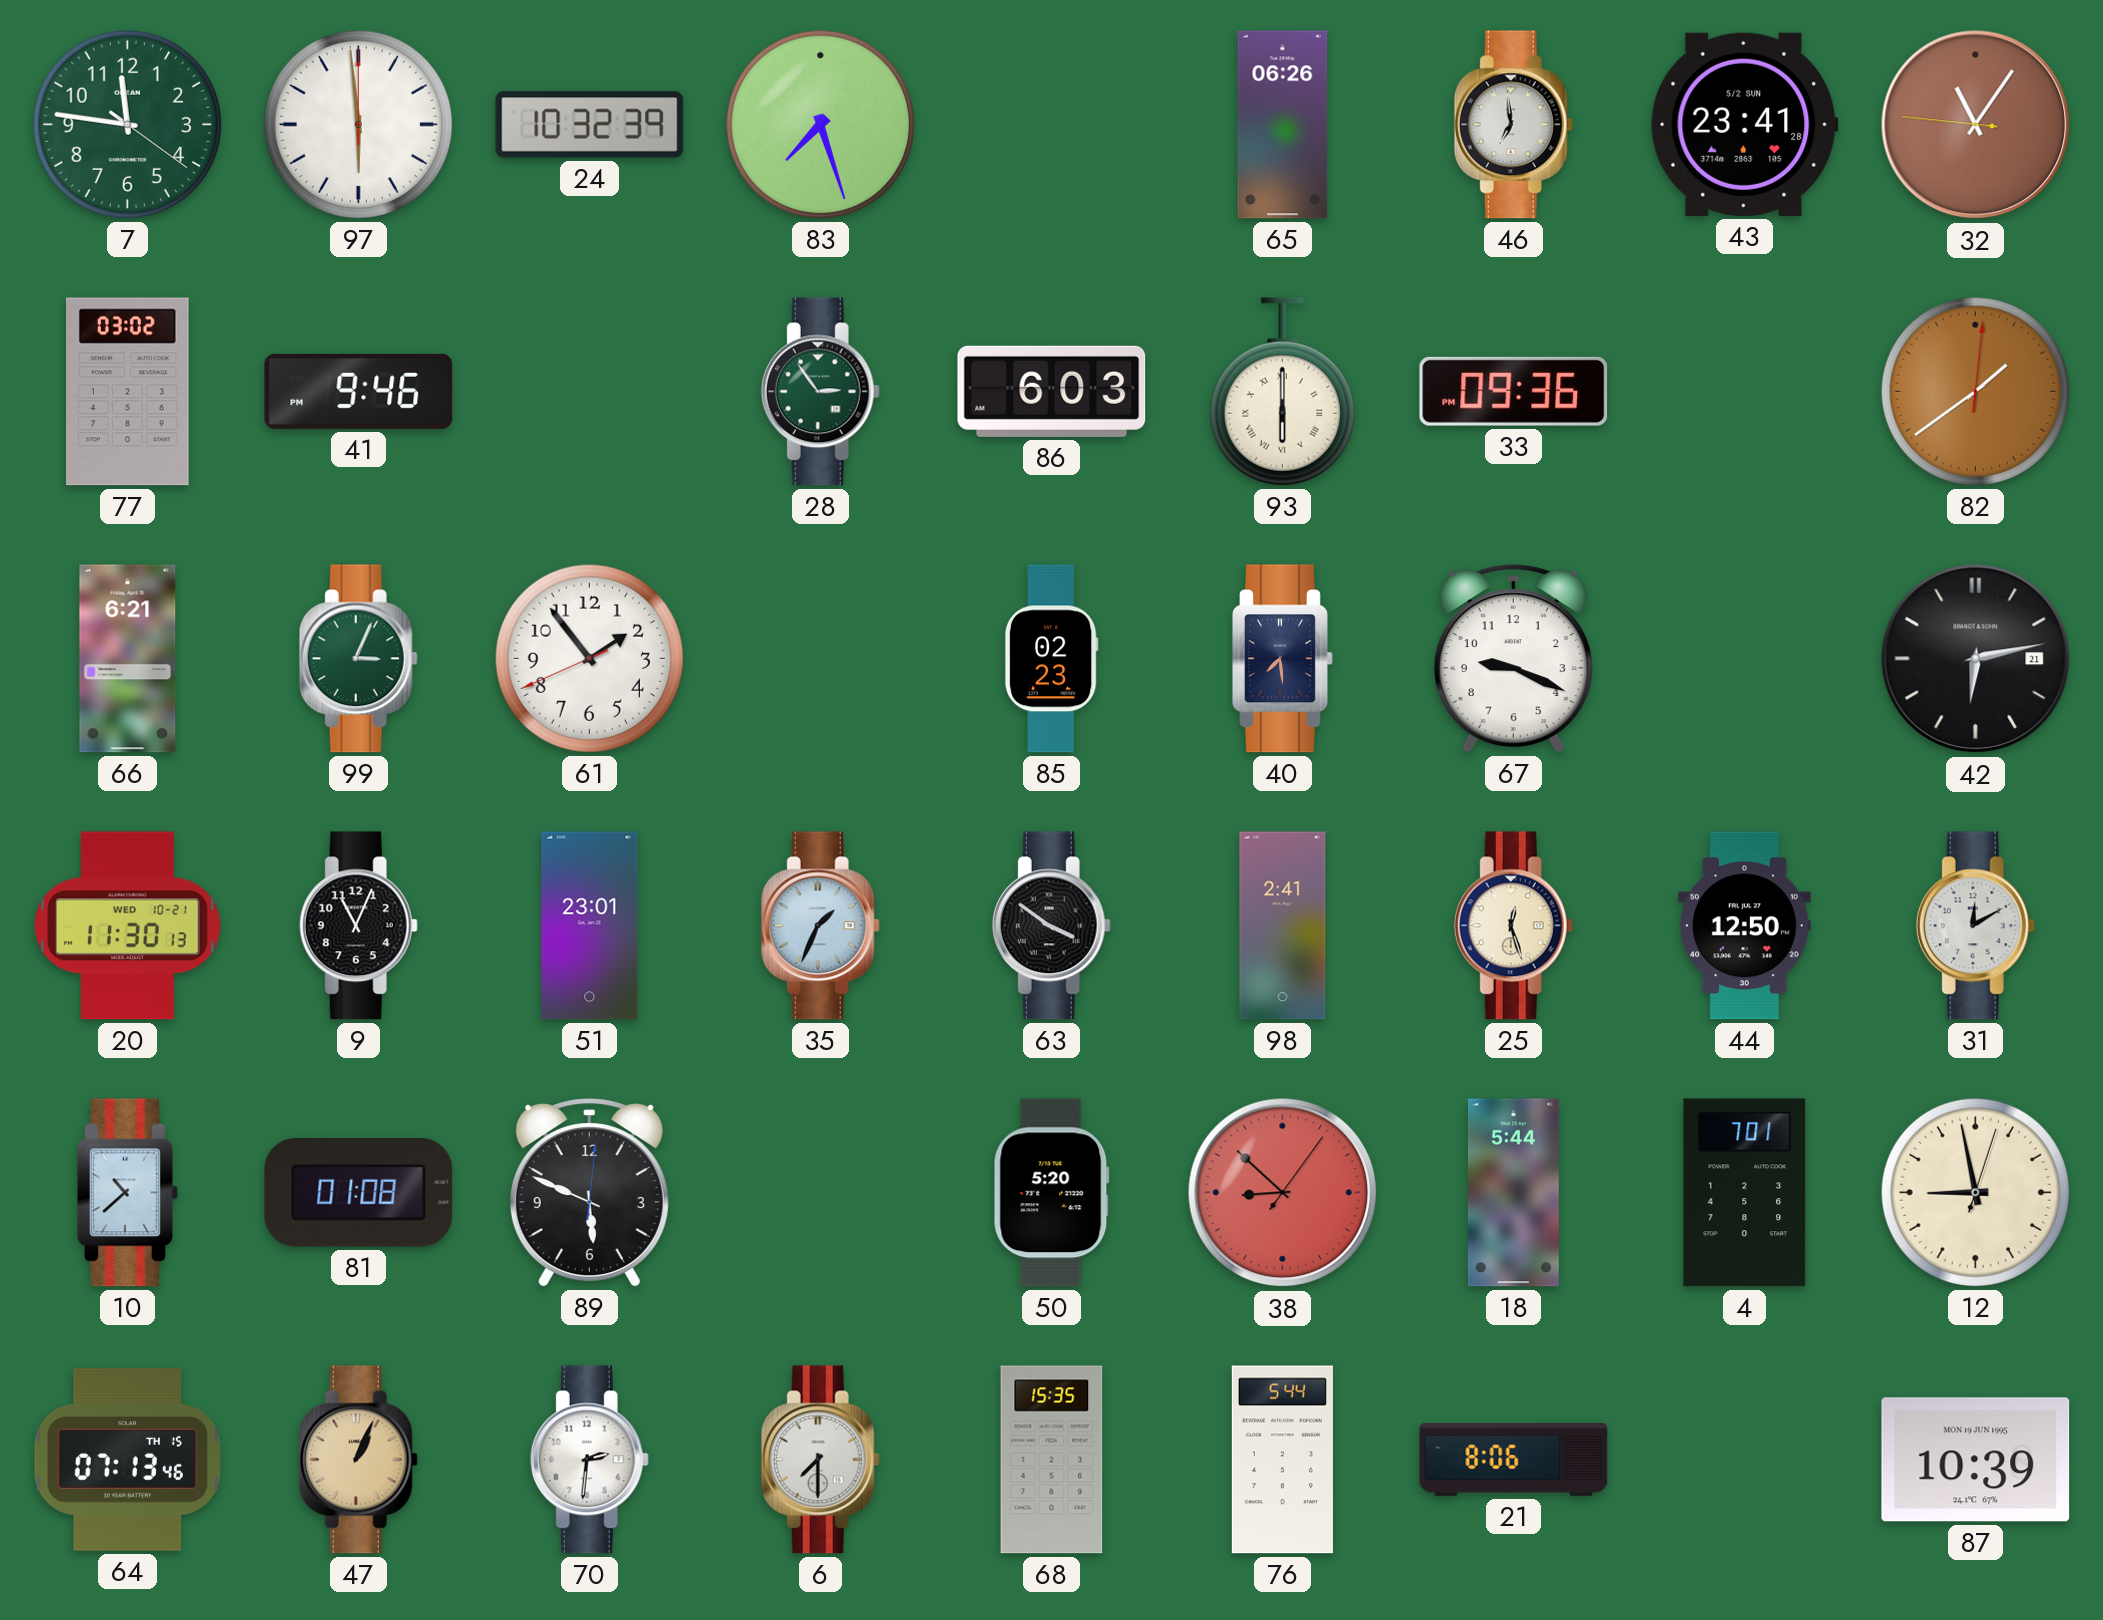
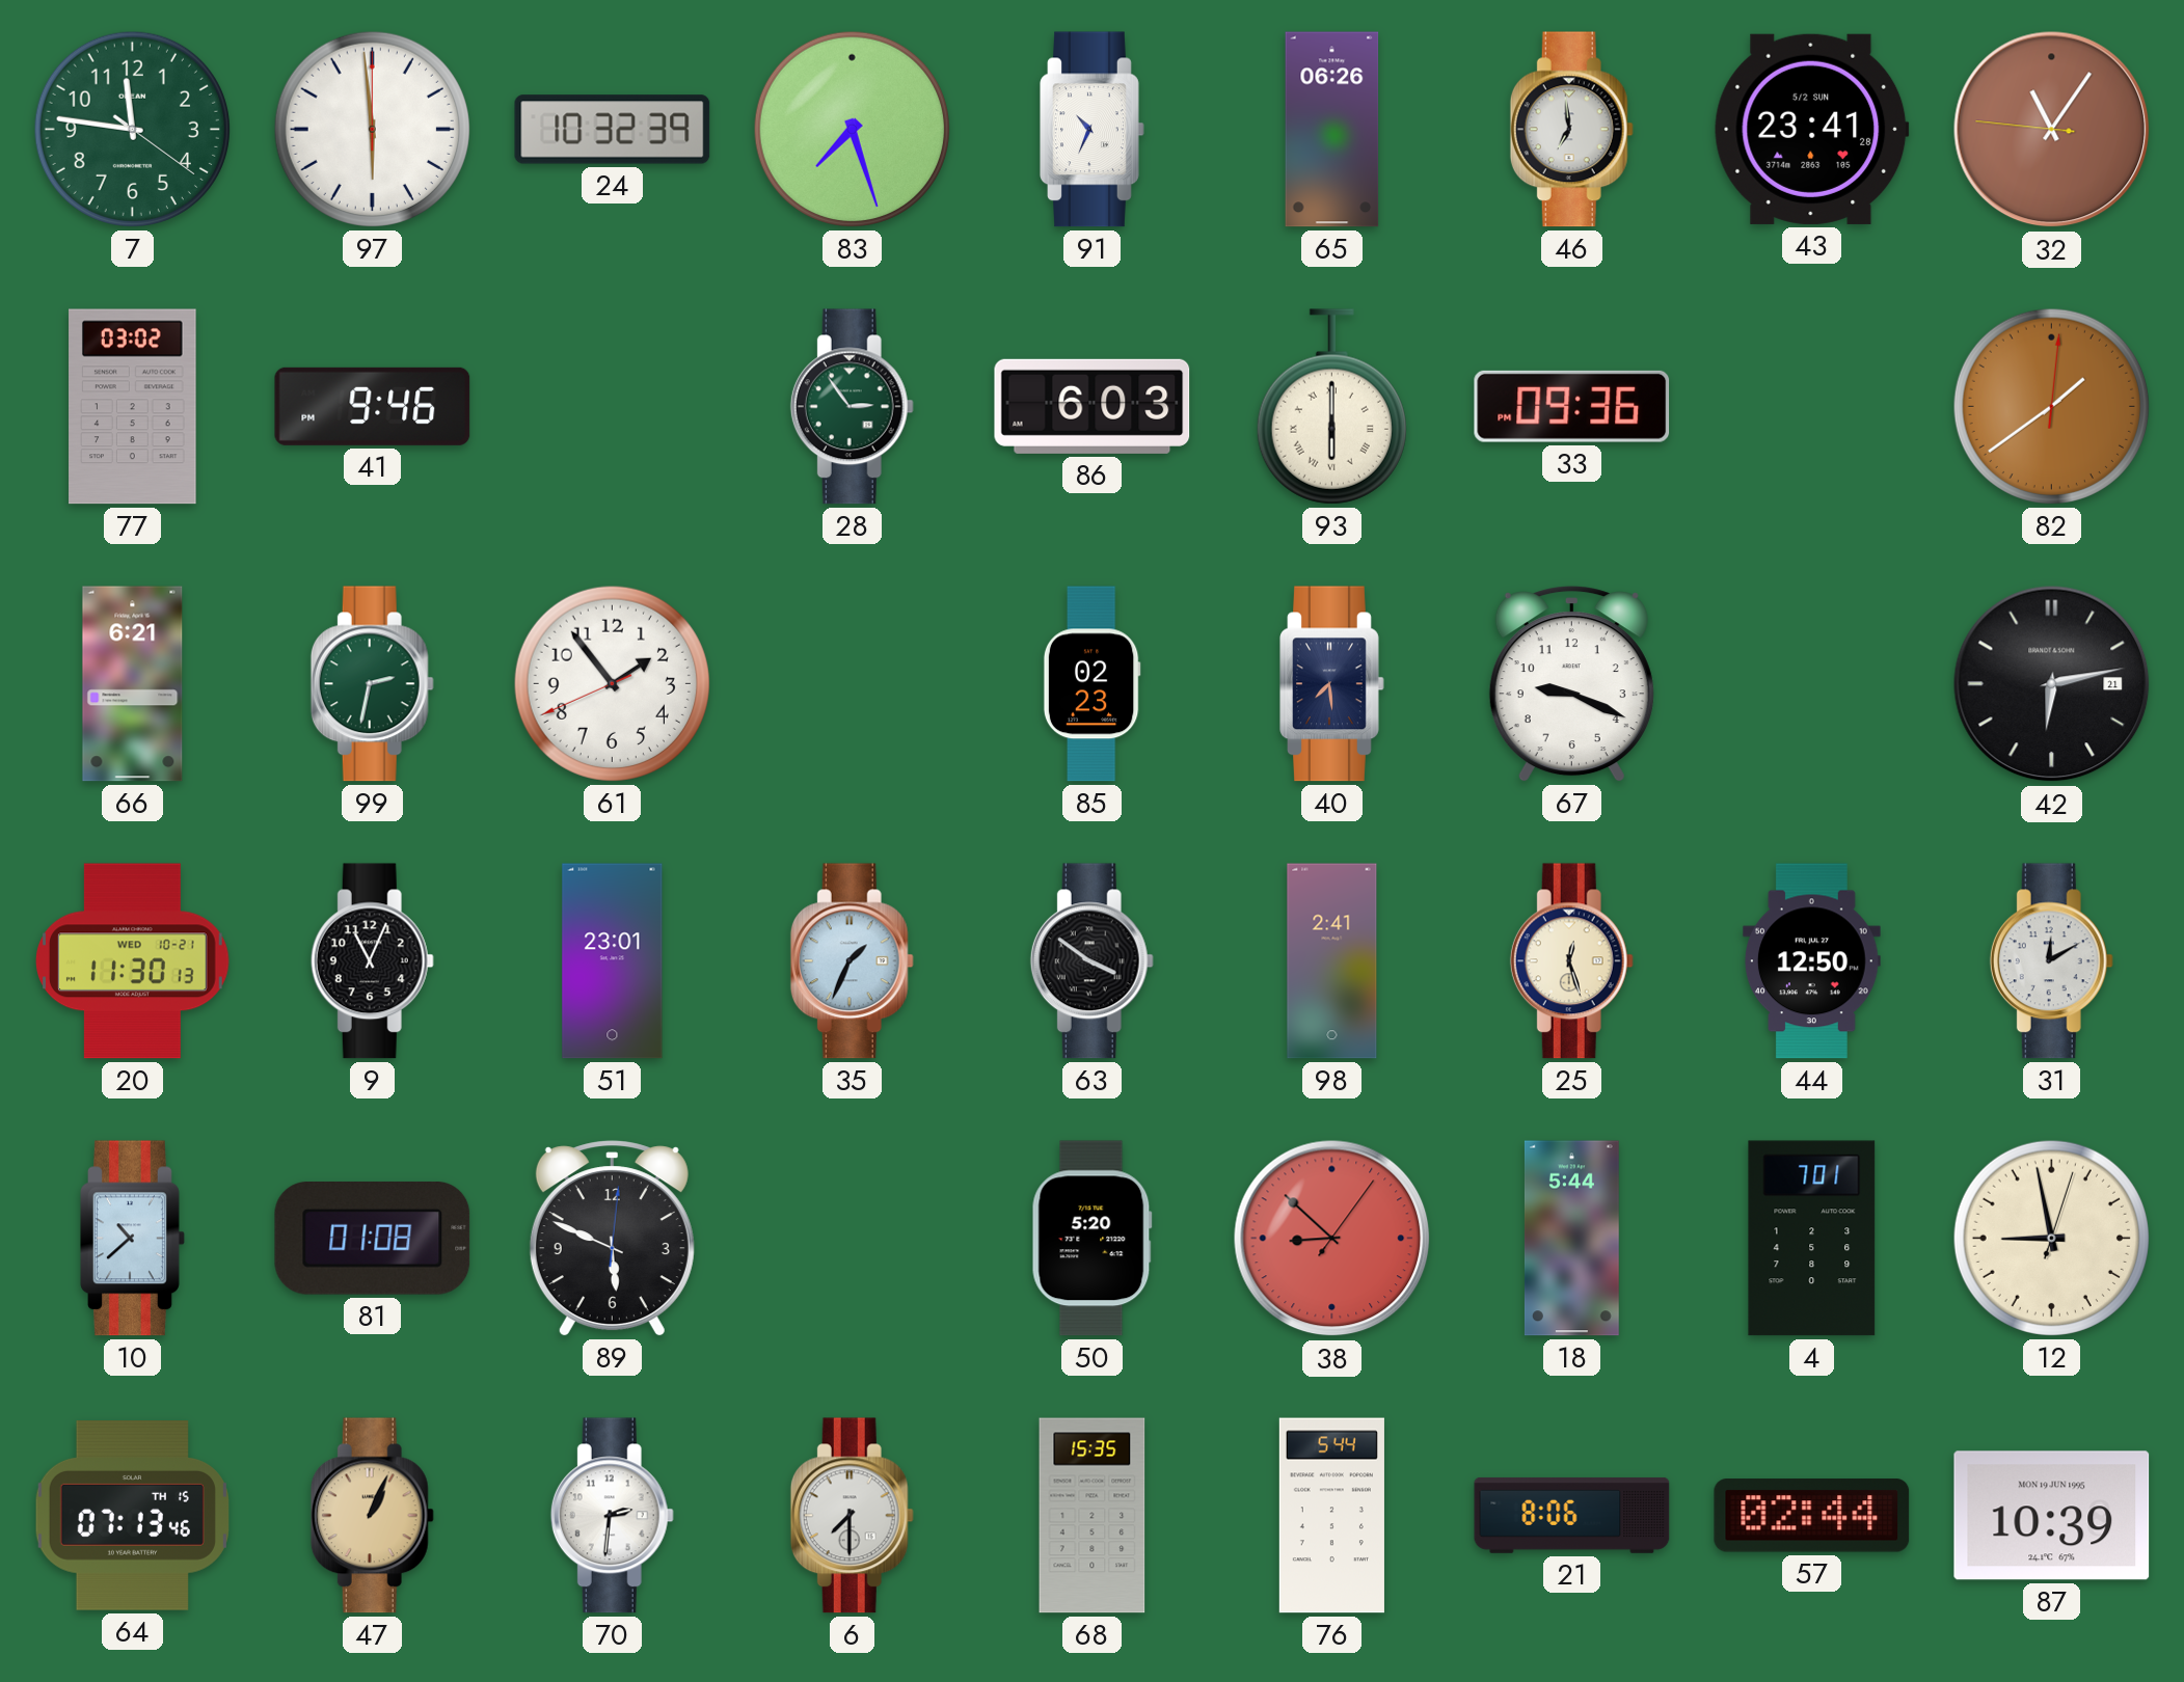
91: none -> 10:34
99: 3:04 -> 2:32
57: none -> 02:44
